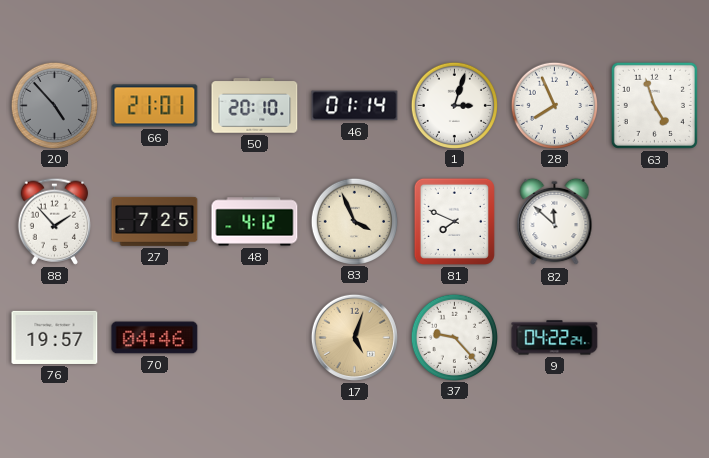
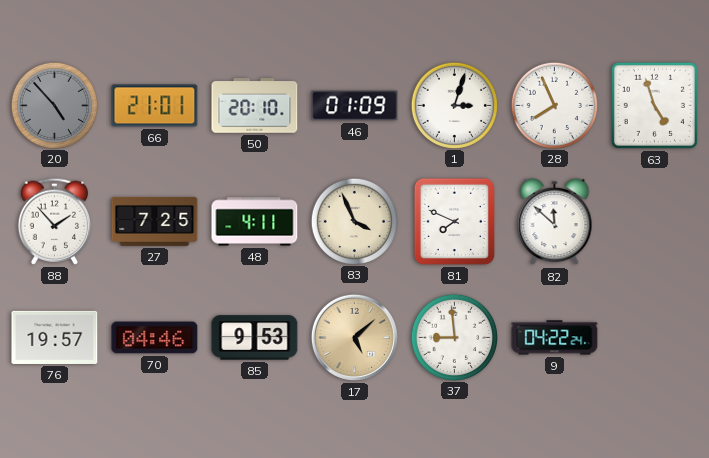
46: 01:14 -> 01:09
48: 4:12 -> 4:11
85: none -> 9:53
17: 5:03 -> 5:08
37: 9:23 -> 8:59
